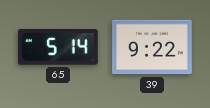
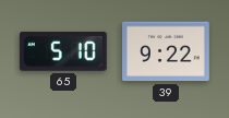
65: 5:14 -> 5:10
